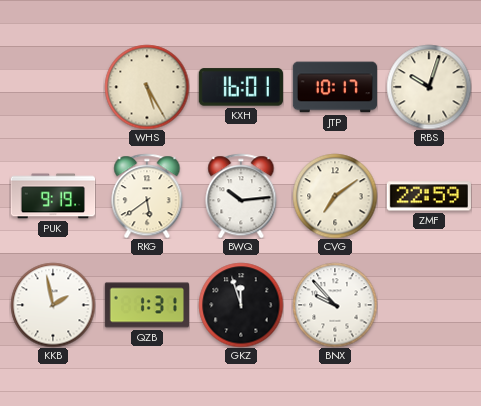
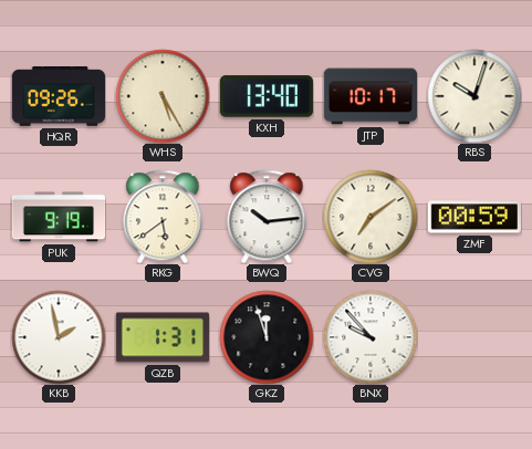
HQR: none -> 09:26
KXH: 16:01 -> 13:40
ZMF: 22:59 -> 00:59
